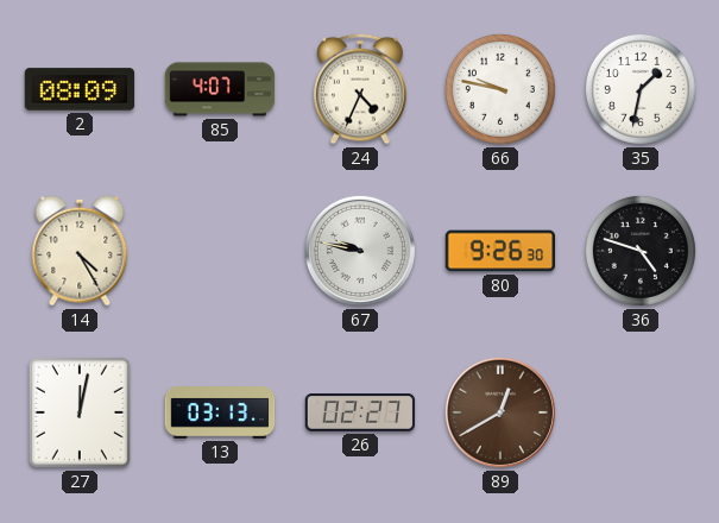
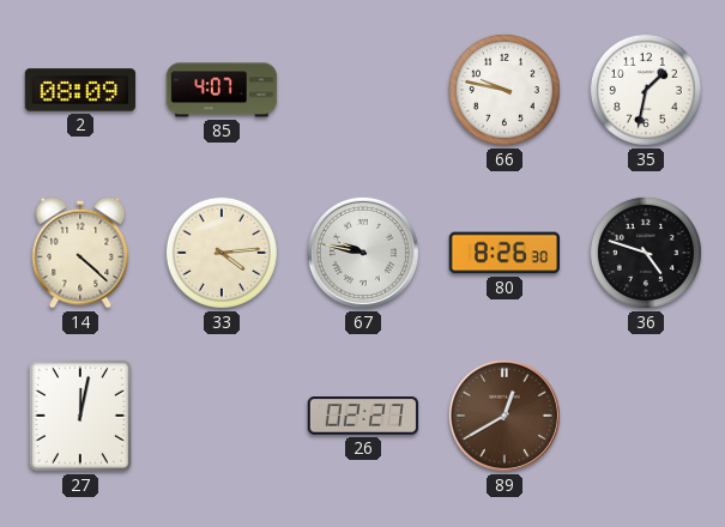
24: 4:34 -> none
14: 4:25 -> 4:22
33: none -> 4:14
80: 9:26 -> 8:26
13: 03:13 -> none
